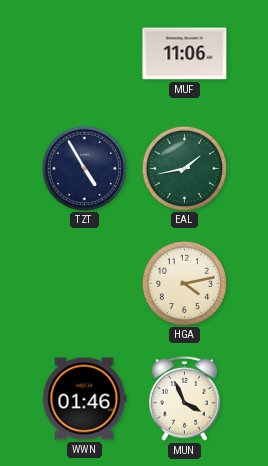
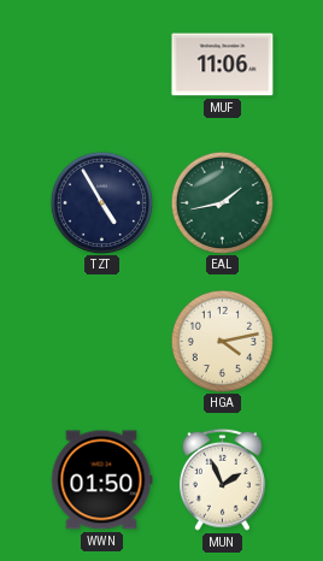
WWN: 01:46 -> 01:50
MUN: 3:56 -> 1:56
